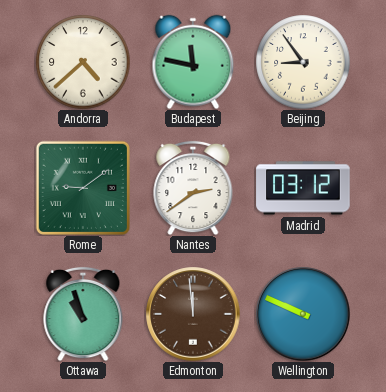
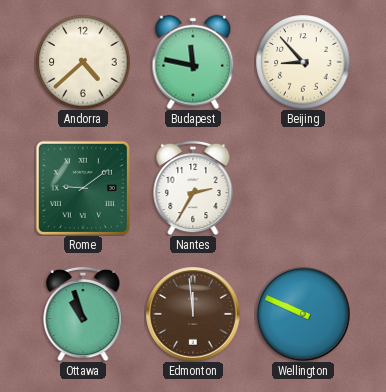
Beijing: 8:54 -> 8:53
Nantes: 2:39 -> 2:35
Madrid: 03:12 -> none
